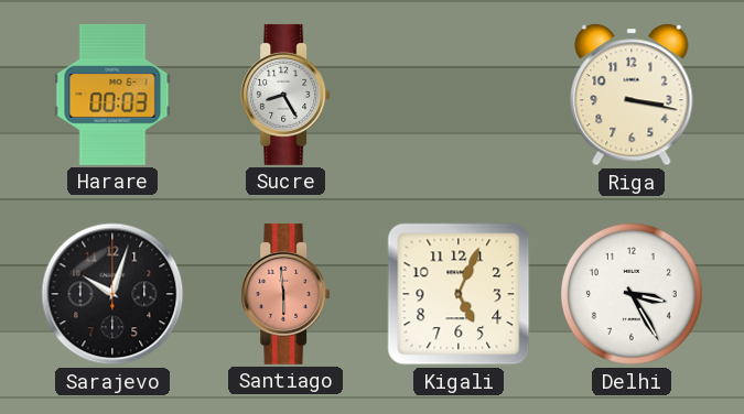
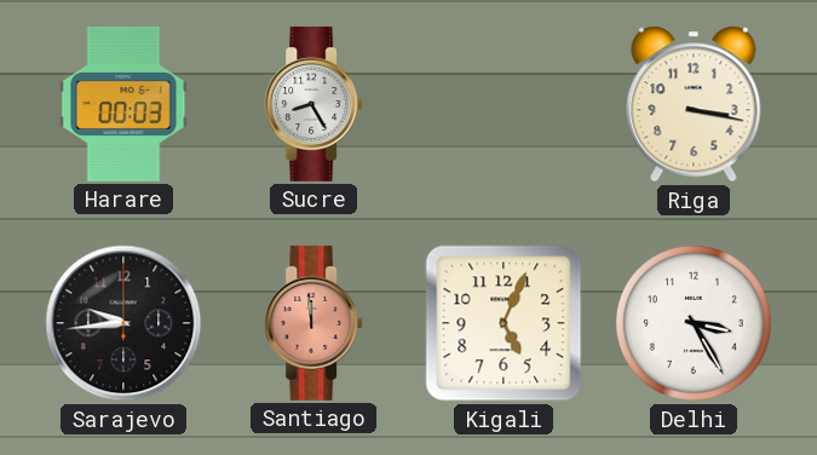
Sarajevo: 10:03 -> 9:44
Santiago: 5:59 -> 11:59
